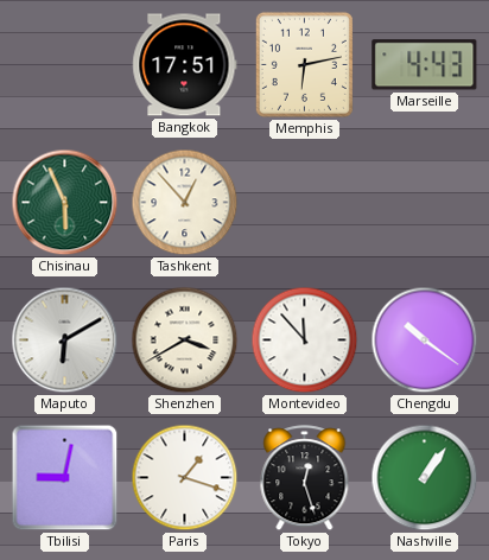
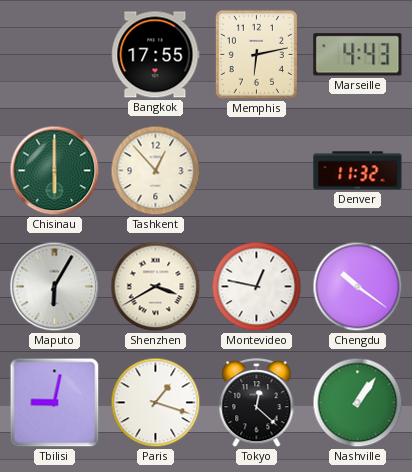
Bangkok: 17:51 -> 17:55
Chisinau: 5:56 -> 6:00
Denver: none -> 11:32
Maputo: 6:10 -> 6:05
Montevideo: 11:53 -> 12:47
Tokyo: 12:27 -> 12:22
